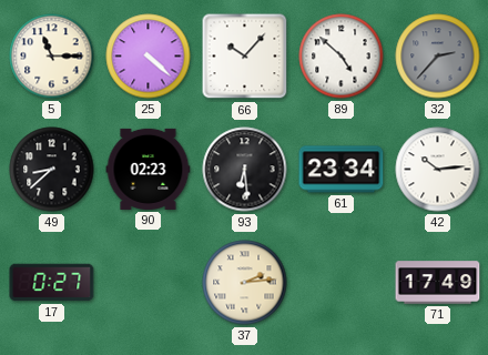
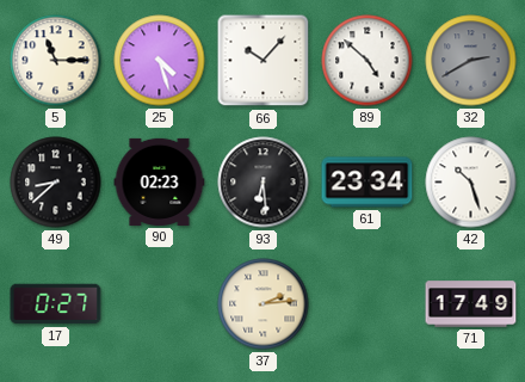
25: 4:22 -> 4:27
32: 2:37 -> 2:40
42: 10:14 -> 10:27
